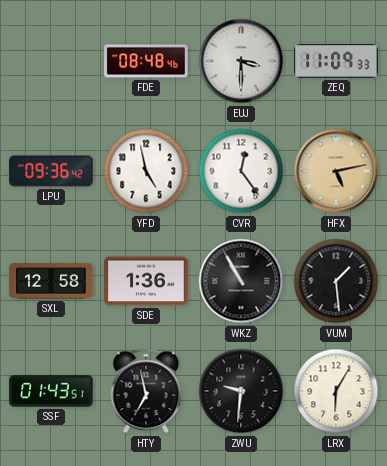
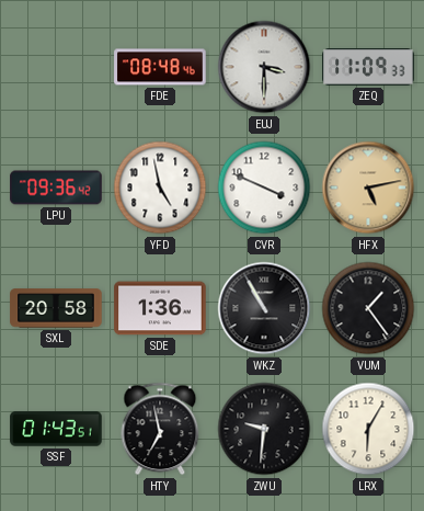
CVR: 12:24 -> 3:49
SXL: 12:58 -> 20:58
VUM: 1:29 -> 1:24
